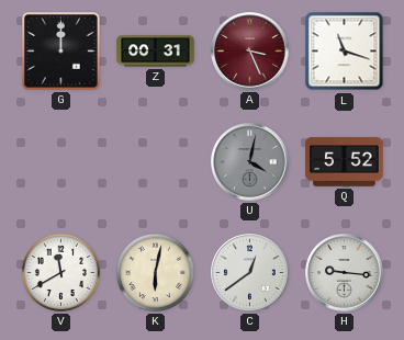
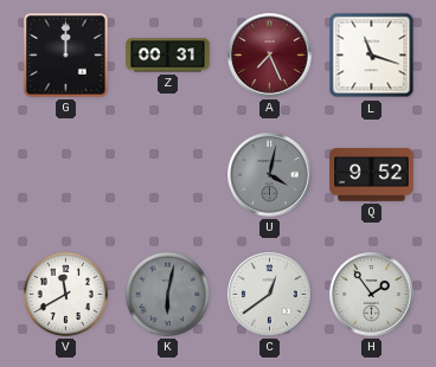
A: 3:26 -> 7:26
Q: 5:52 -> 9:52
K dial: cream -> grey
H: 9:16 -> 1:54
